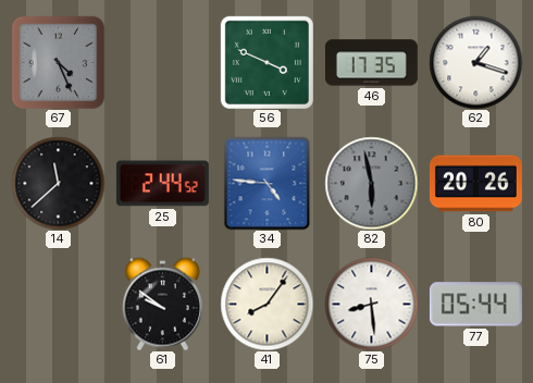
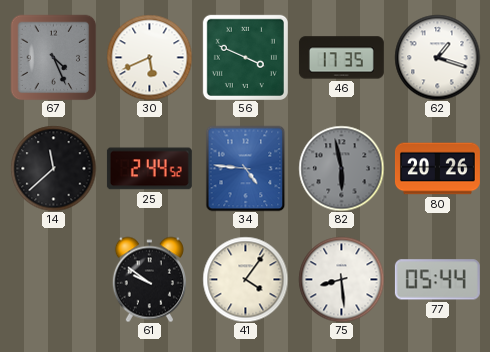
30: none -> 5:41
41: 8:06 -> 4:06
